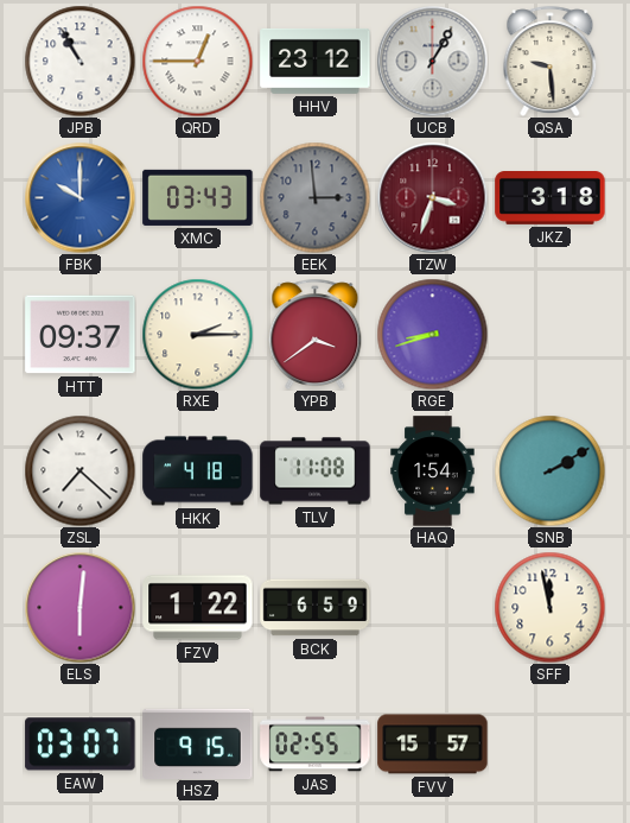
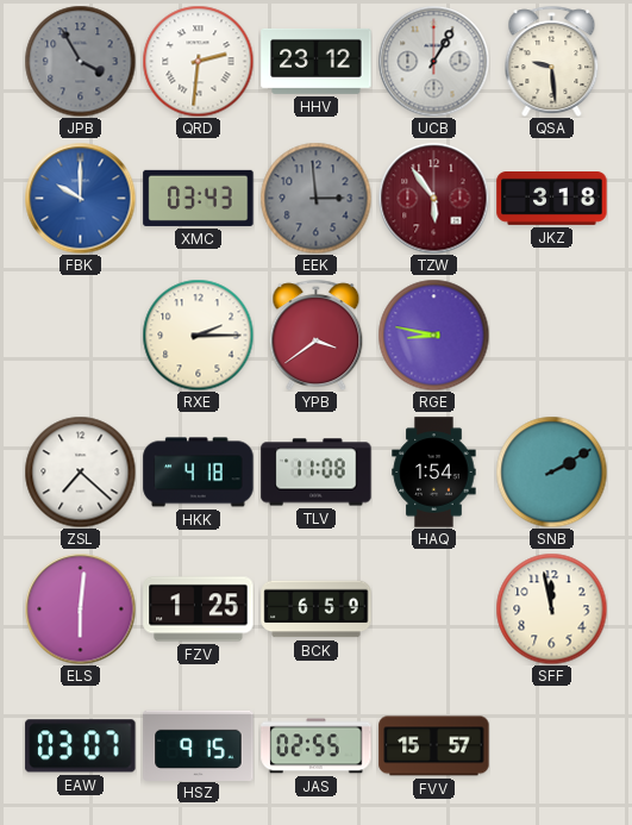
JPB: 10:55 -> 3:55
JPB dial: white -> grey
QRD: 12:45 -> 2:31
TZW: 3:33 -> 5:54
HTT: 09:37 -> none
RGE: 8:42 -> 8:47
FZV: 1:22 -> 1:25
